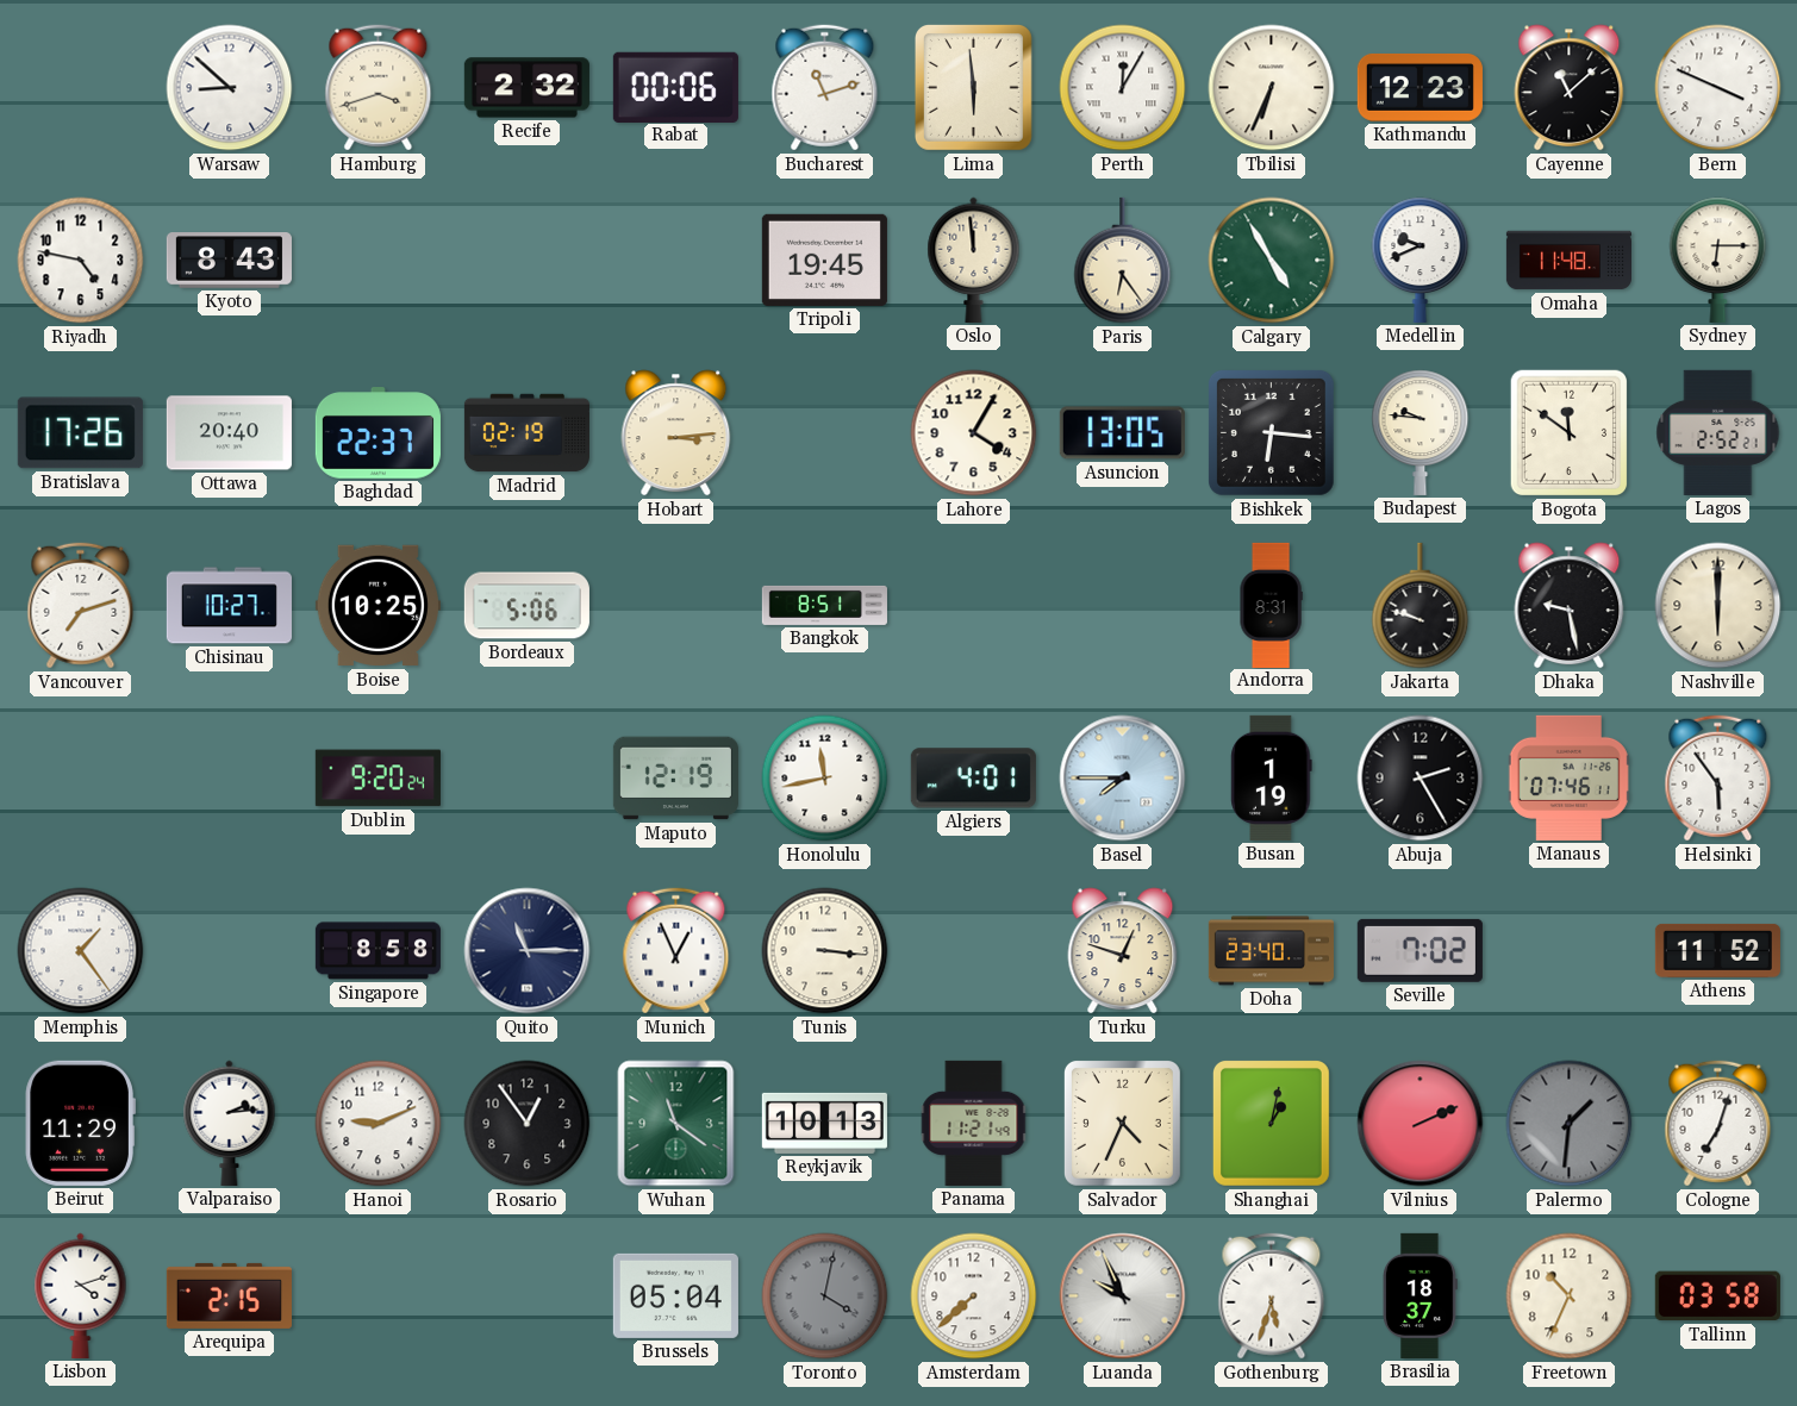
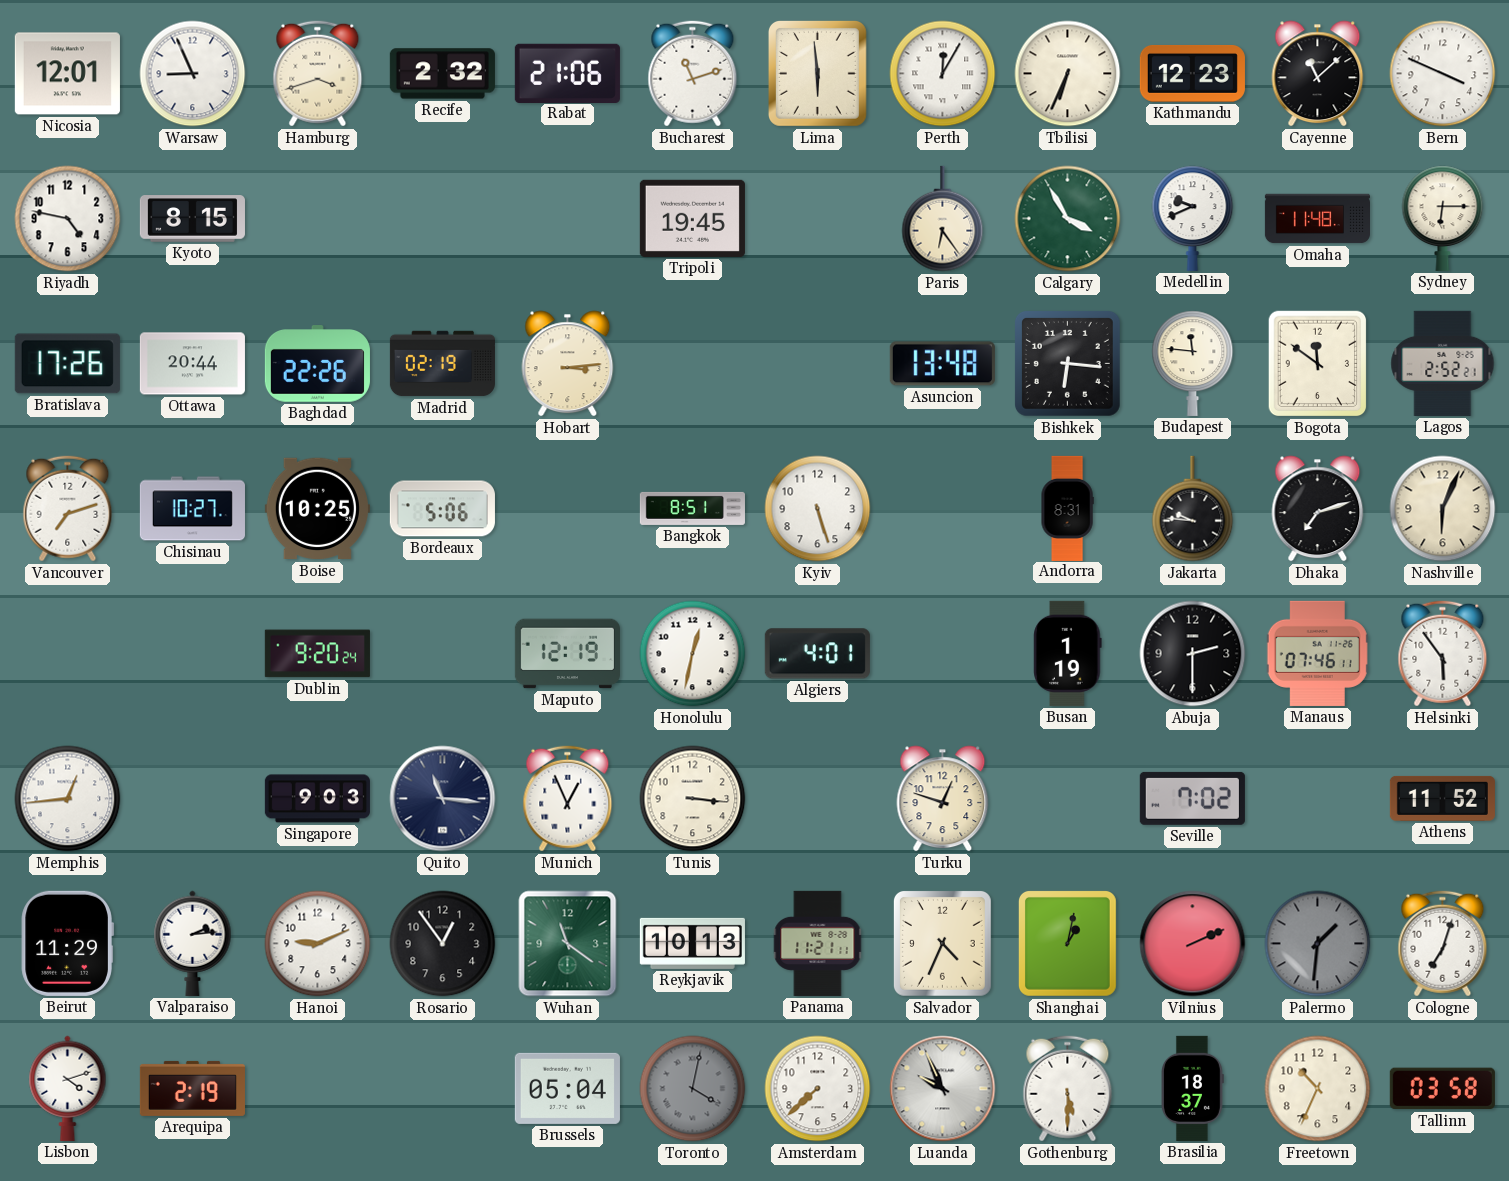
Nicosia: none -> 12:01
Warsaw: 8:52 -> 8:56
Rabat: 00:06 -> 21:06
Kyoto: 8:43 -> 8:15
Oslo: 11:59 -> none
Calgary: 4:55 -> 3:55
Ottawa: 20:40 -> 20:44
Baghdad: 22:37 -> 22:26
Lahore: 4:05 -> none
Asuncion: 13:05 -> 13:48
Budapest: 9:46 -> 11:46
Kyiv: none -> 5:27
Jakarta: 9:48 -> 9:46
Dhaka: 9:28 -> 7:12
Nashville: 6:00 -> 6:04
Honolulu: 11:43 -> 12:32
Basel: 7:45 -> none
Abuja: 2:25 -> 2:30
Memphis: 1:24 -> 12:44
Singapore: 8:58 -> 9:03
Quito: 11:15 -> 11:16
Doha: 23:40 -> none
Panama: 11:21:49 -> 11:21:11
Arequipa: 2:15 -> 2:19
Gothenburg: 5:33 -> 5:30
